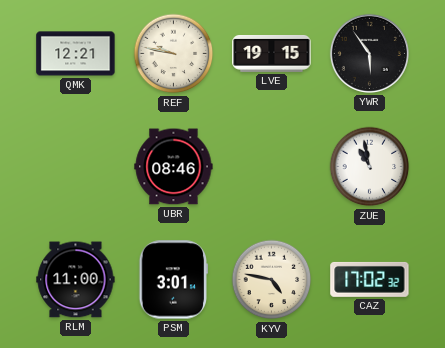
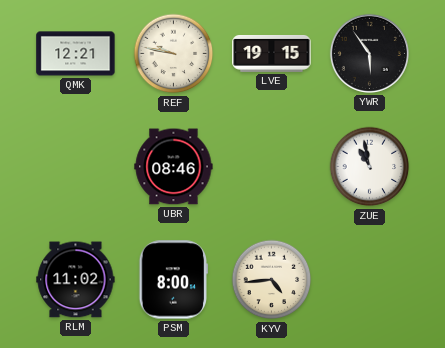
RLM: 11:00 -> 11:02
PSM: 3:01 -> 8:00
KYV: 4:47 -> 4:44
CAZ: 17:02 -> none
